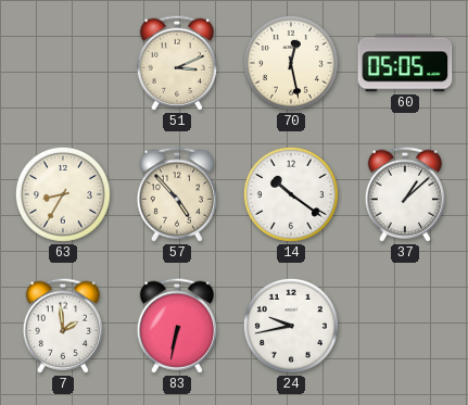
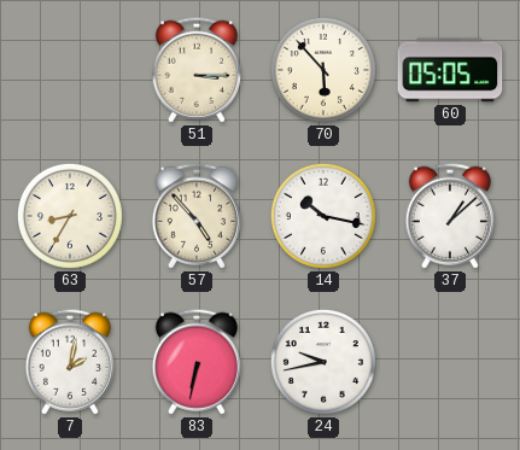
51: 3:11 -> 3:15
70: 12:28 -> 5:53
14: 10:21 -> 10:17
7: 1:59 -> 2:02
